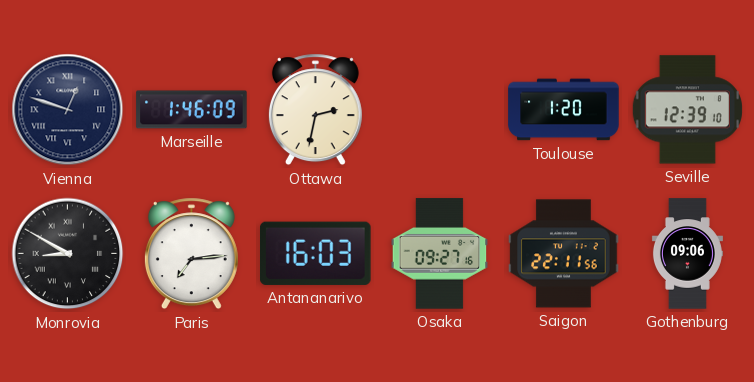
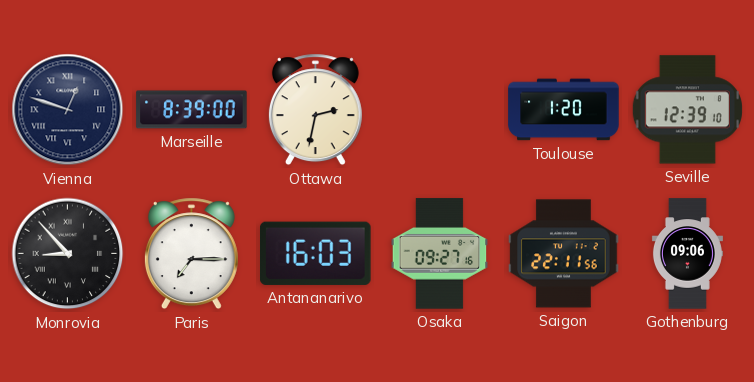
Marseille: 1:46 -> 8:39
Monrovia: 8:50 -> 8:53
Paris: 7:14 -> 7:15
